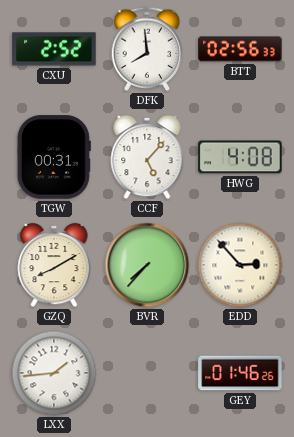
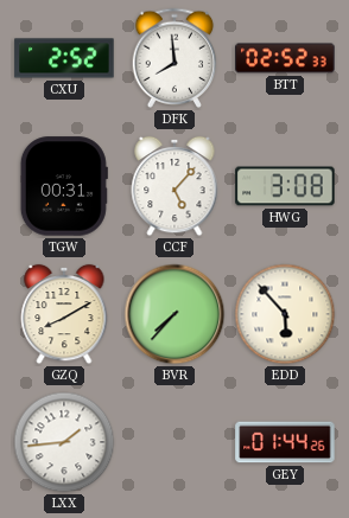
BTT: 02:56 -> 02:52
HWG: 4:08 -> 3:08
EDD: 2:53 -> 5:53
GEY: 01:46 -> 01:44
